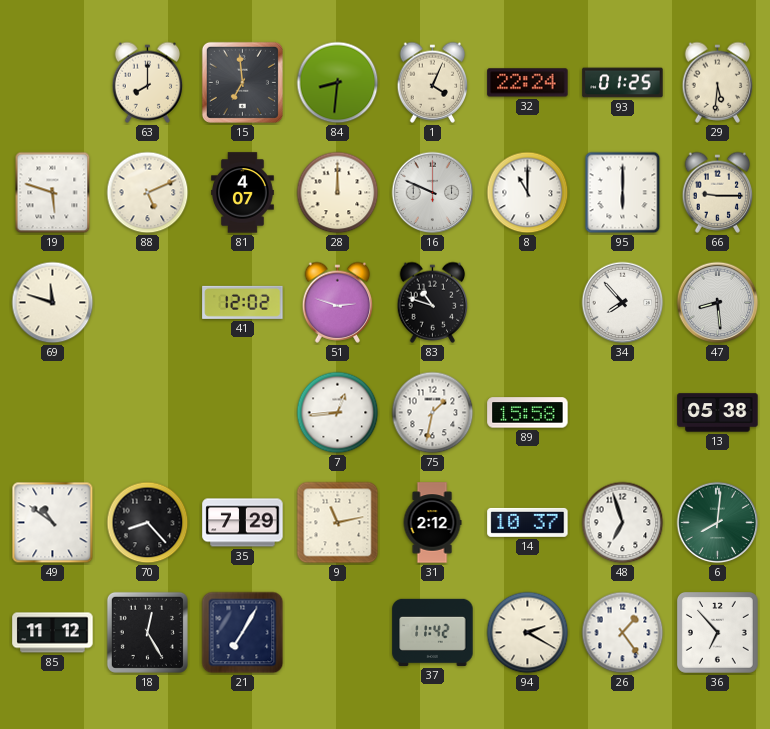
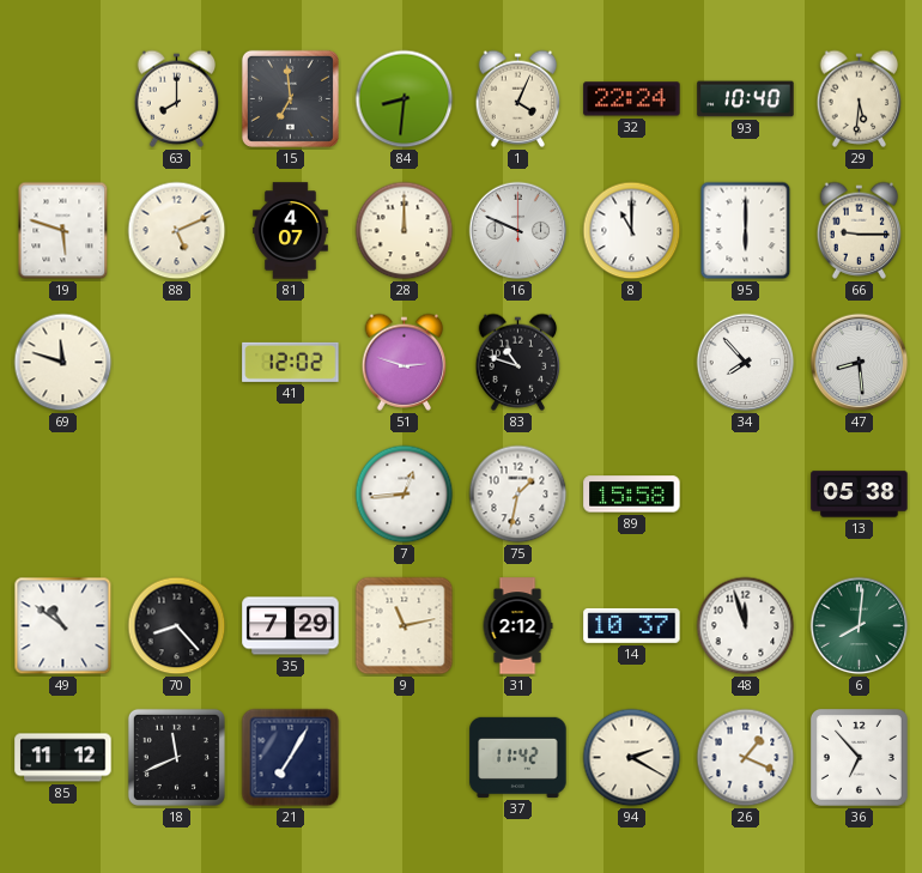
93: 01:25 -> 10:40
48: 6:57 -> 11:57
18: 12:25 -> 11:41
26: 1:24 -> 1:19
